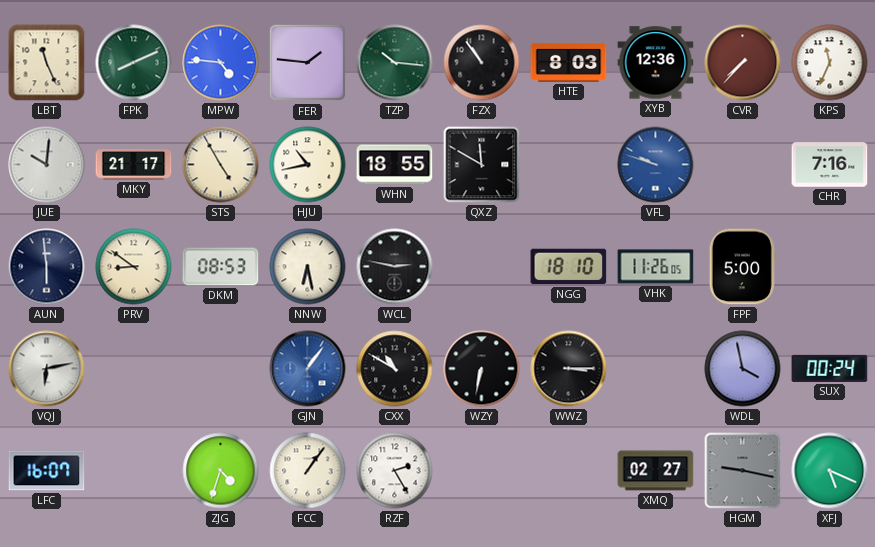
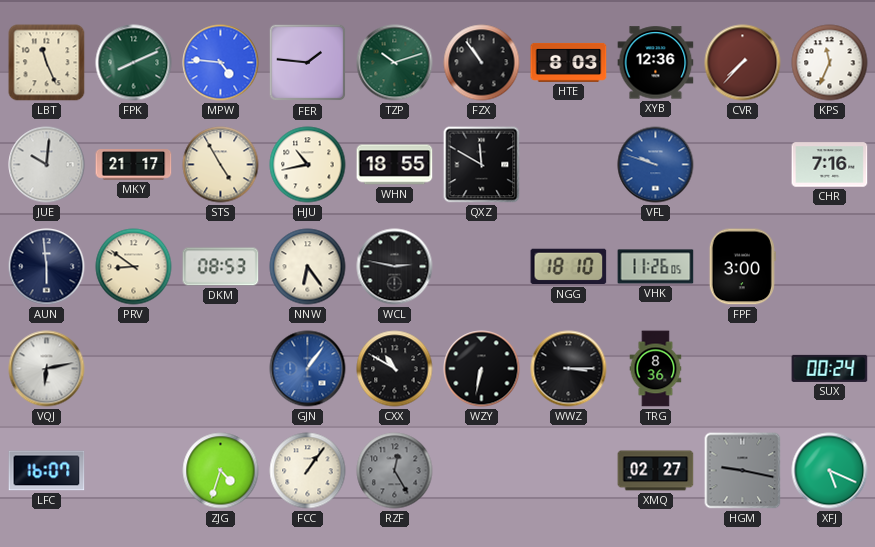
TZP: 10:16 -> 10:12
NNW: 6:28 -> 6:24
FPF: 5:00 -> 3:00
TRG: none -> 8:36
WDL: 3:58 -> none
RZF: 2:25 -> 12:25
RZF dial: white -> grey
